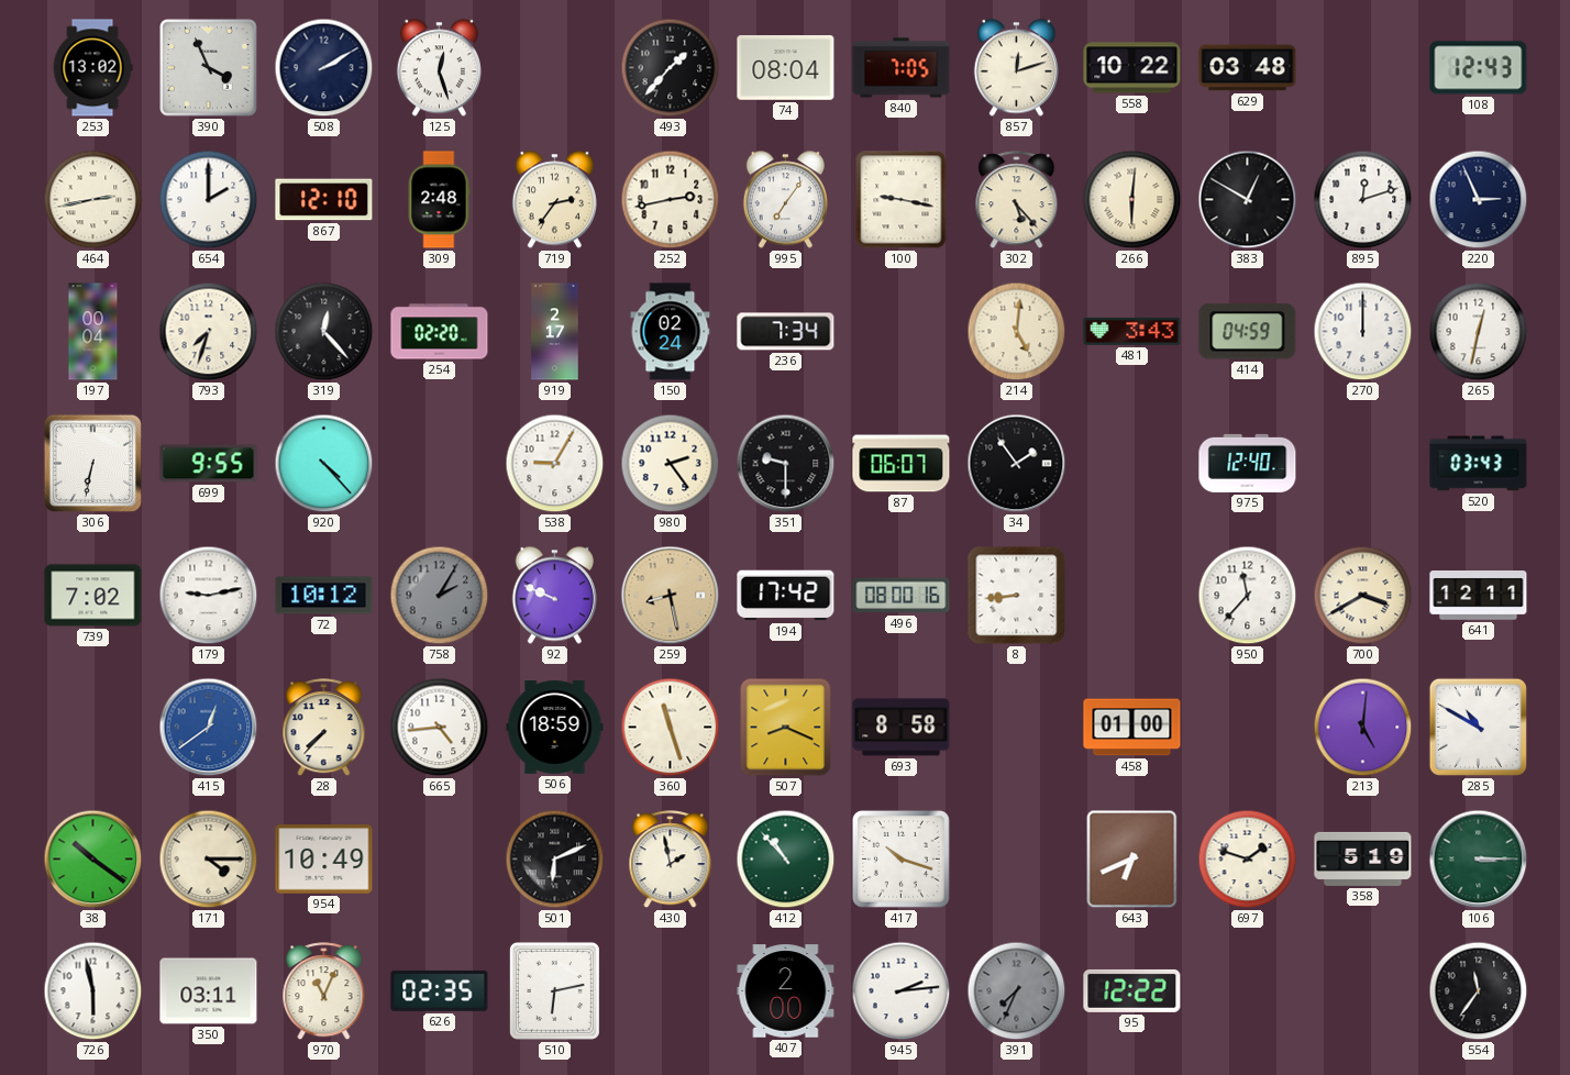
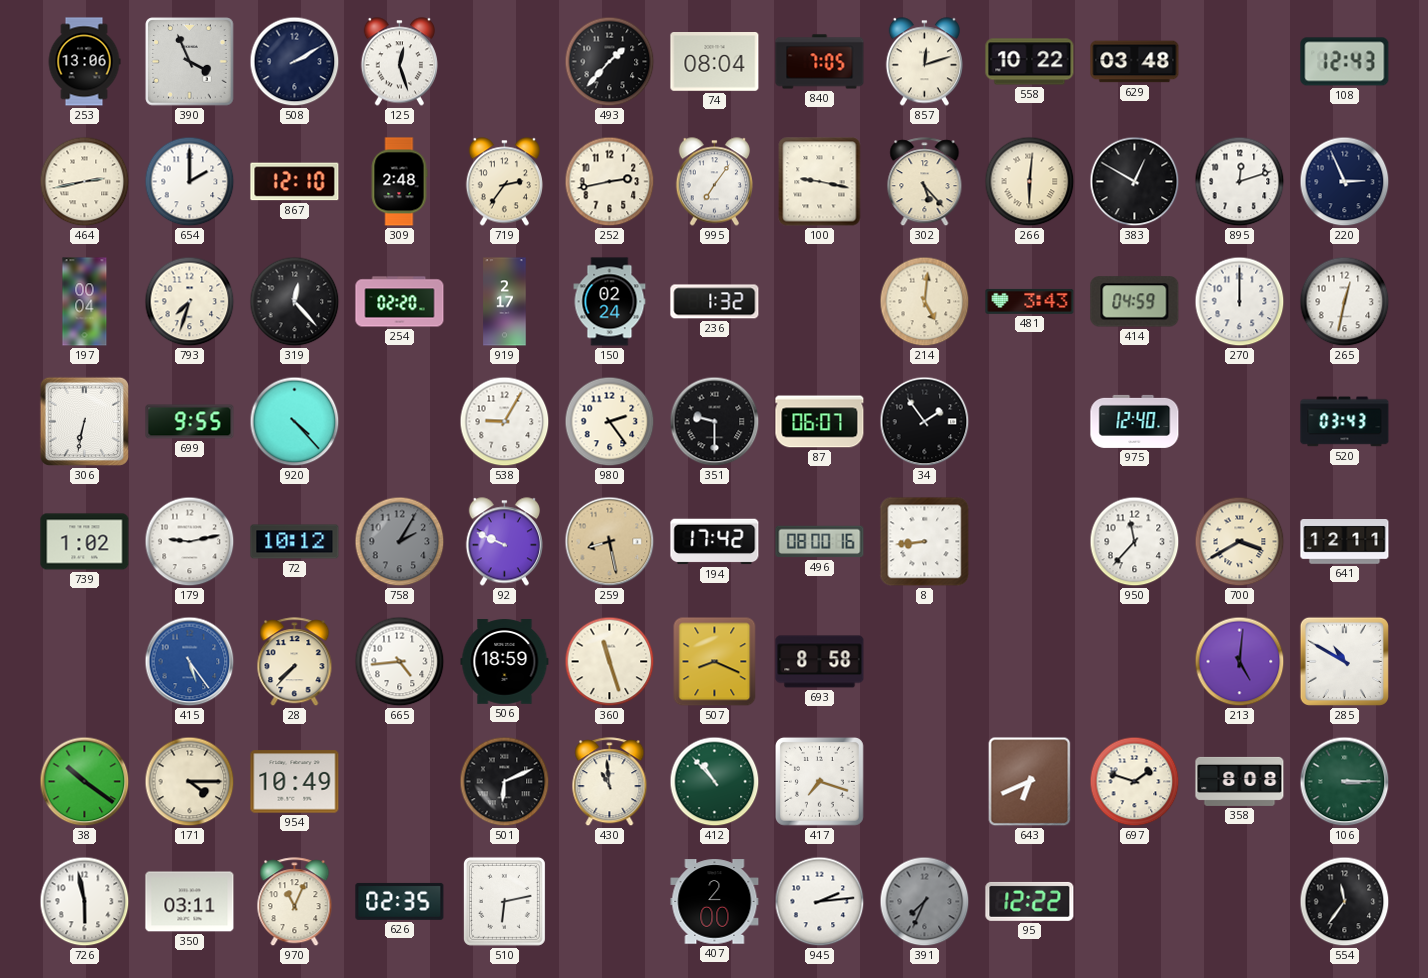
253: 13:02 -> 13:06
236: 7:34 -> 1:32
739: 7:02 -> 1:02
415: 12:39 -> 5:24
458: 01:00 -> none
430: 1:58 -> 10:59
417: 10:18 -> 7:18
358: 5:19 -> 8:08
